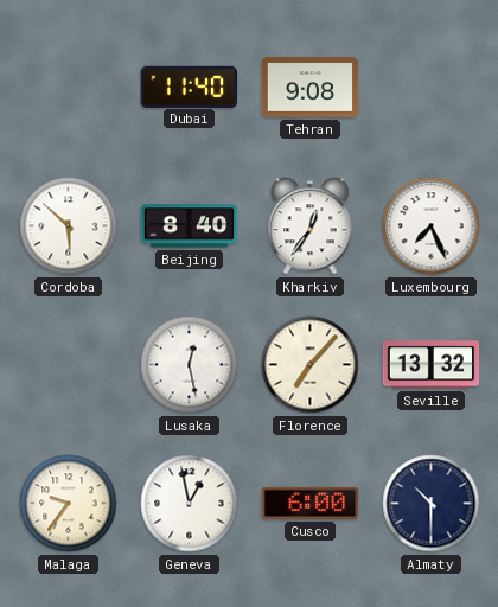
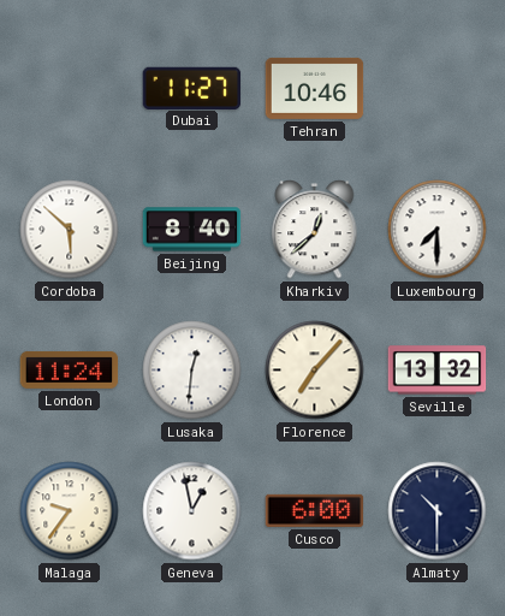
Dubai: 11:40 -> 11:27
Tehran: 9:08 -> 10:46
Kharkiv: 12:36 -> 12:38
Luxembourg: 7:26 -> 7:30
London: none -> 11:24
Lusaka: 12:28 -> 12:31
